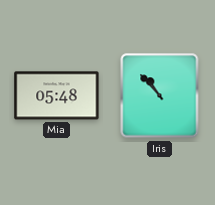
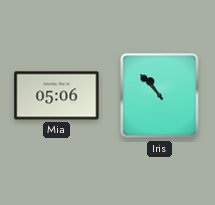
Mia: 05:48 -> 05:06
